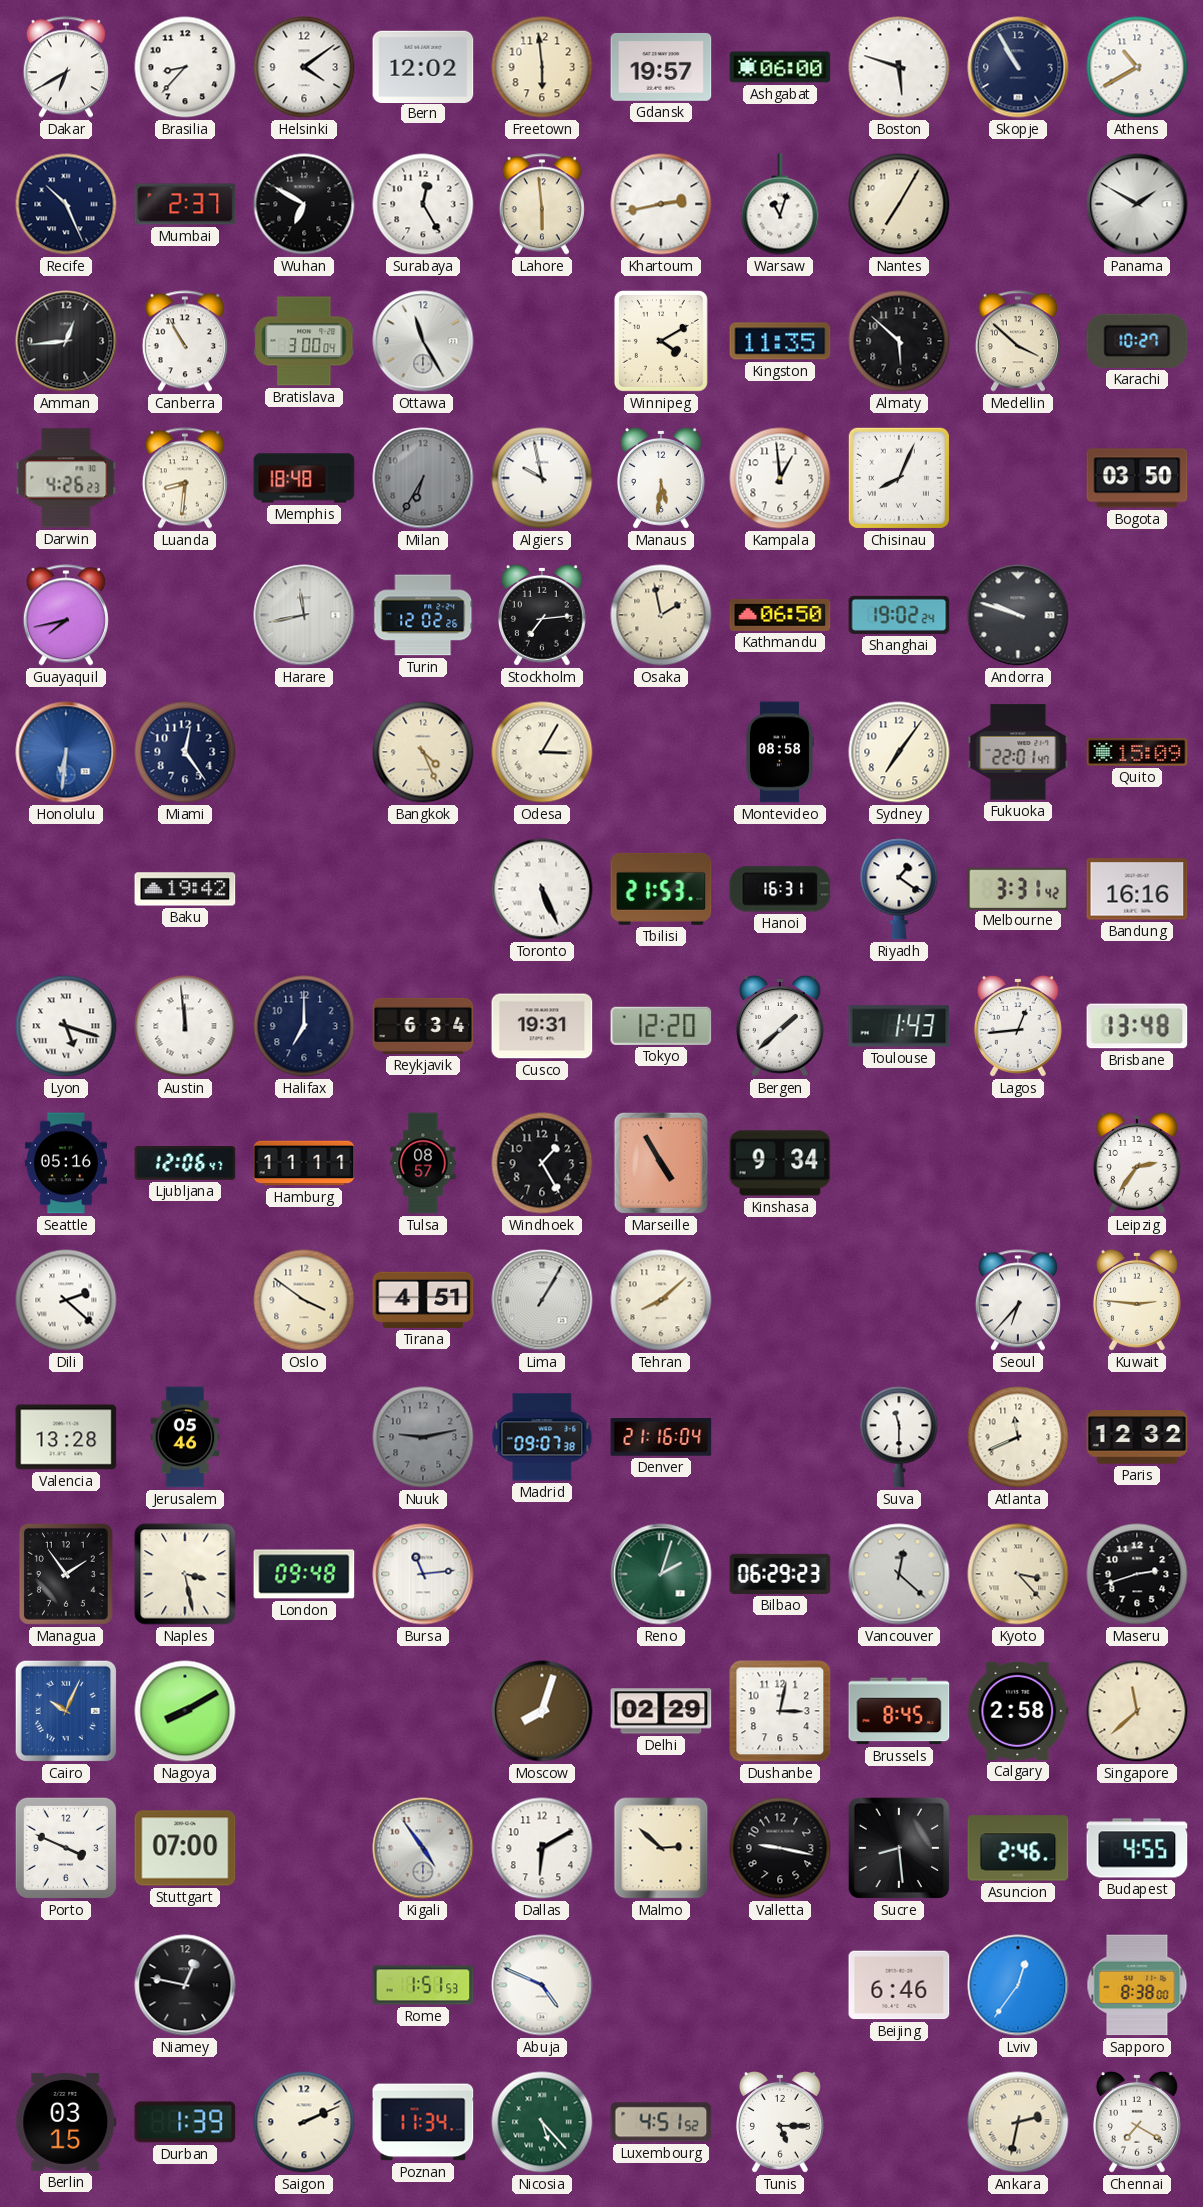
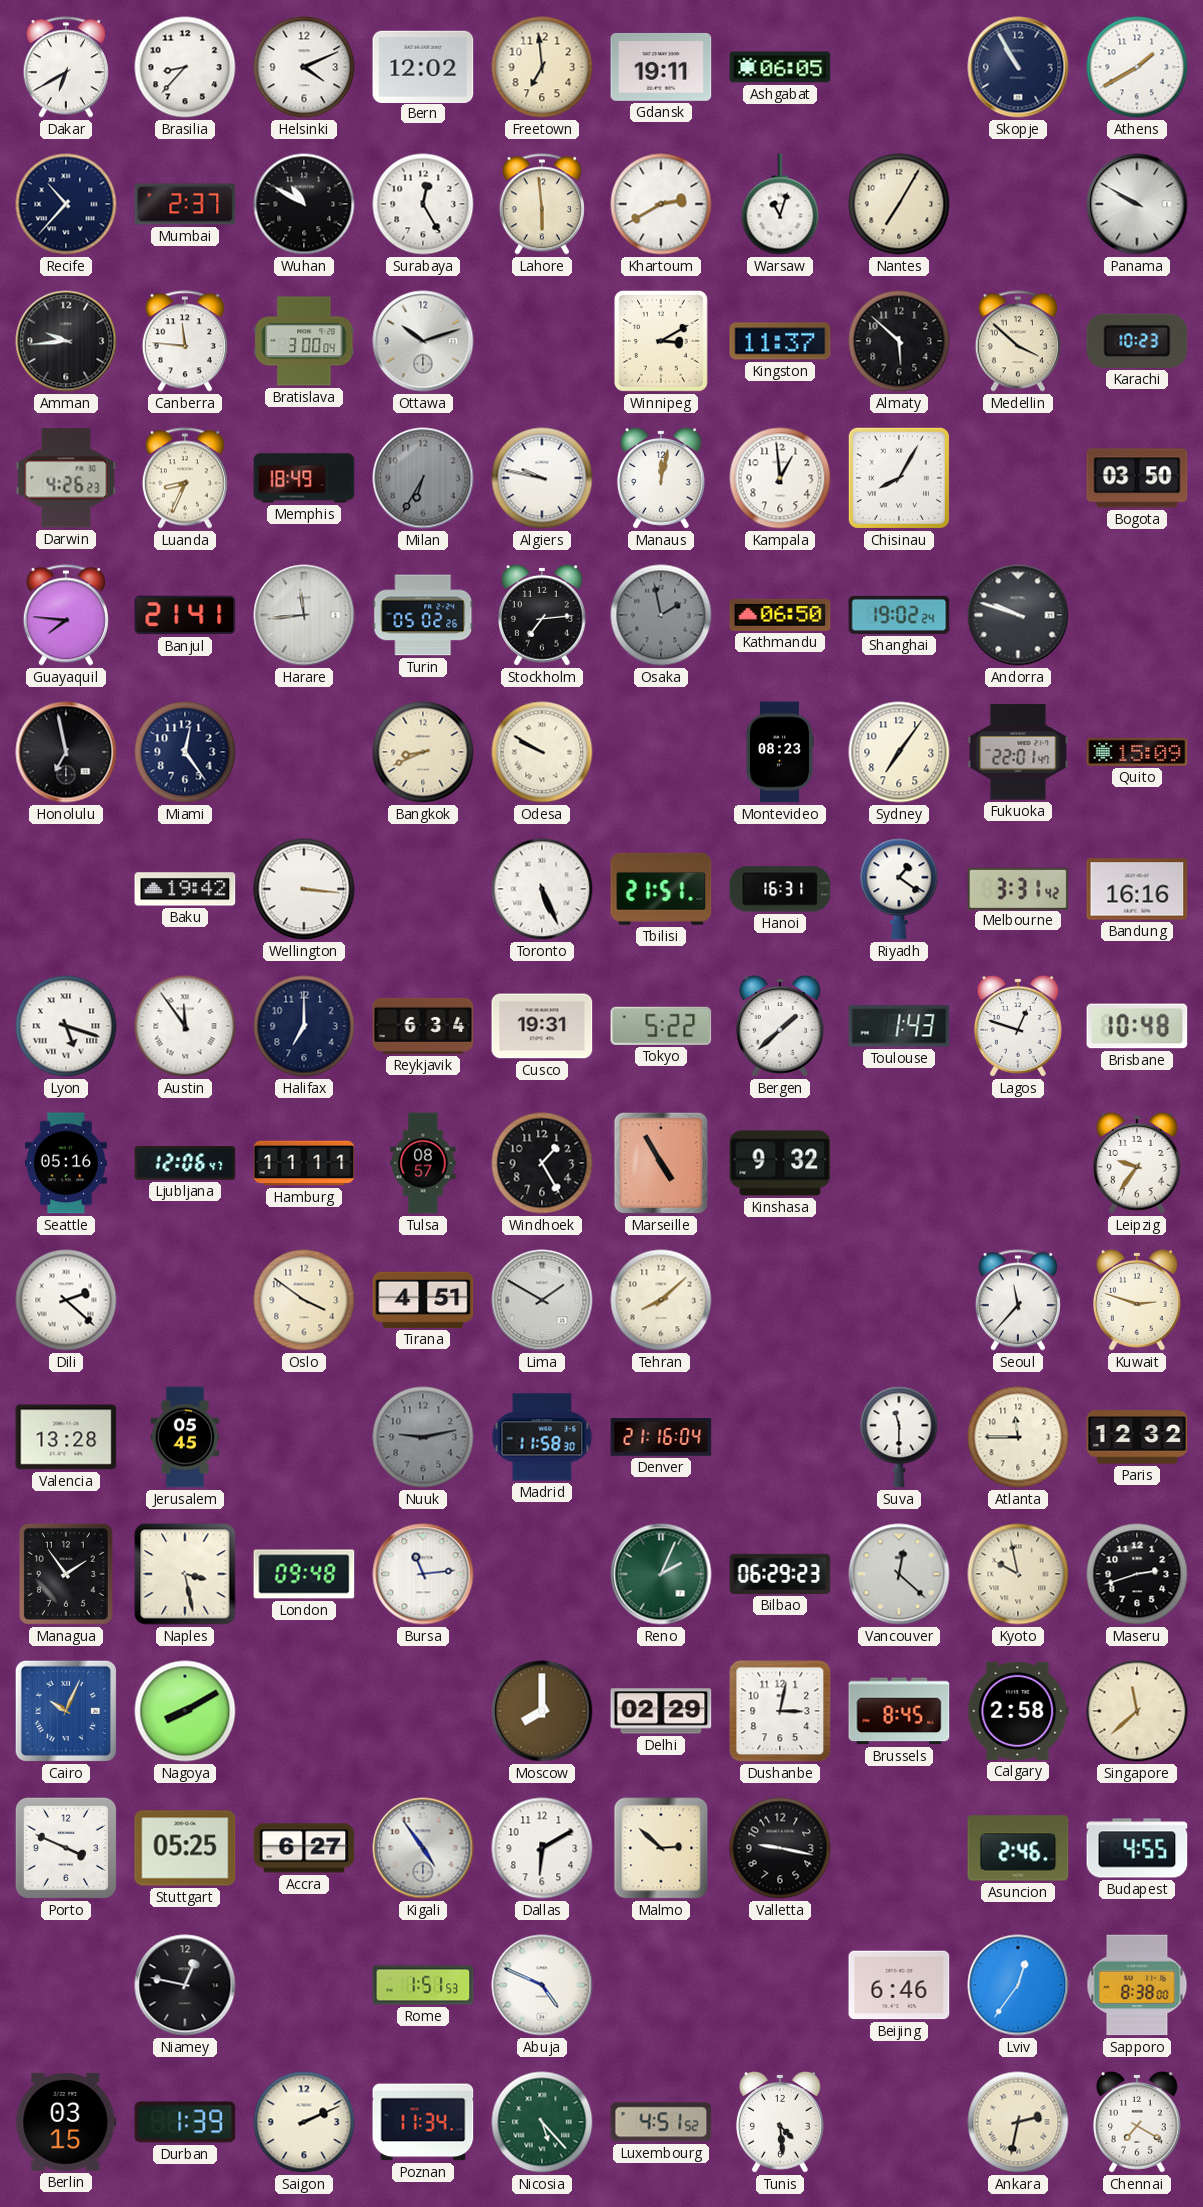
Helsinki: 4:09 -> 4:11
Freetown: 5:59 -> 6:59
Gdansk: 19:57 -> 19:11
Ashgabat: 06:00 -> 06:05
Boston: 5:48 -> none
Athens: 10:40 -> 1:40
Recife: 10:26 -> 10:37
Wuhan: 6:50 -> 10:50
Khartoum: 2:43 -> 2:40
Panama: 1:50 -> 9:50
Amman: 12:44 -> 9:44
Canberra: 10:55 -> 11:46
Ottawa: 11:25 -> 10:12
Winnipeg: 4:10 -> 3:10
Kingston: 11:35 -> 11:37
Karachi: 10:27 -> 10:23
Luanda: 8:31 -> 8:34
Memphis: 18:48 -> 18:49
Algiers: 9:58 -> 9:47
Manaus: 5:31 -> 12:02
Chisinau: 8:04 -> 8:05
Guayaquil: 7:43 -> 7:46
Banjul: none -> 21:41
Harare: 11:43 -> 11:44
Turin: 12:02 -> 05:02
Osaka dial: cream -> grey
Honolulu: 6:31 -> 6:58
Honolulu dial: blue -> black
Bangkok: 4:26 -> 8:41
Odesa: 3:05 -> 9:50
Montevideo: 08:58 -> 08:23
Wellington: none -> 3:16
Tbilisi: 21:53 -> 21:51
Austin: 11:59 -> 11:54
Tokyo: 12:20 -> 5:22
Lagos: 12:44 -> 12:48
Brisbane: 13:48 -> 10:48
Kinshasa: 9:34 -> 9:32
Leipzig: 2:36 -> 9:36
Lima: 1:05 -> 1:50
Seoul: 6:37 -> 11:37
Kuwait: 2:46 -> 2:48
Jerusalem: 05:46 -> 05:45
Madrid: 09:07 -> 11:58
Atlanta: 11:41 -> 11:45
Reno: 2:03 -> 2:04
Kyoto: 3:23 -> 9:58
Moscow: 8:03 -> 8:00
Stuttgart: 07:00 -> 05:25
Accra: none -> 6:27
Sucre: 8:29 -> none
Tunis: 5:15 -> 4:29
